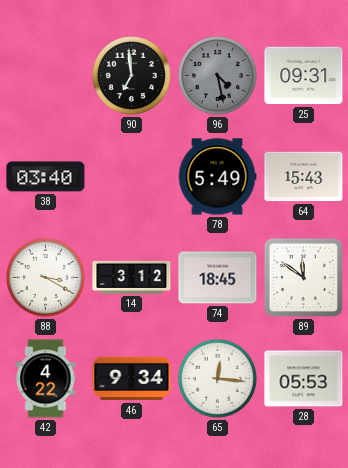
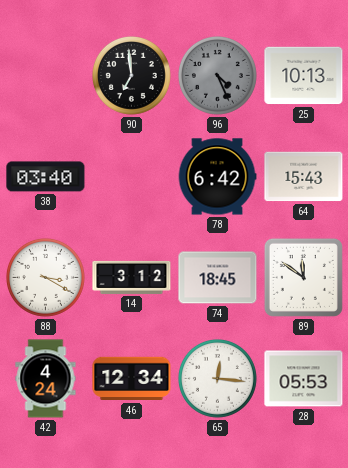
96: 4:28 -> 4:26
25: 09:31 -> 10:13
78: 5:49 -> 6:42
42: 4:22 -> 4:24
46: 9:34 -> 12:34
